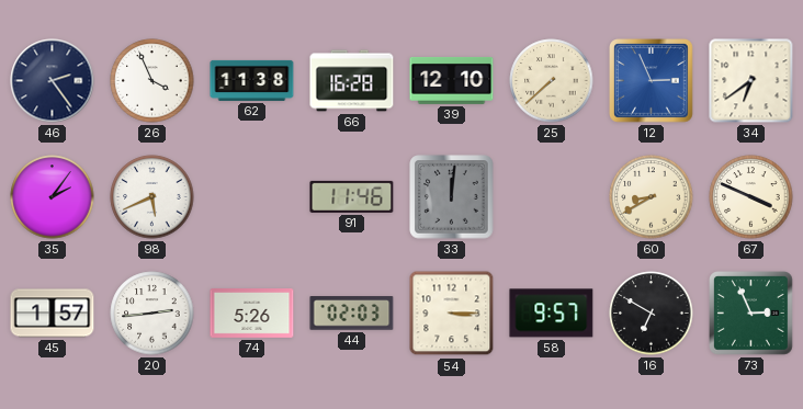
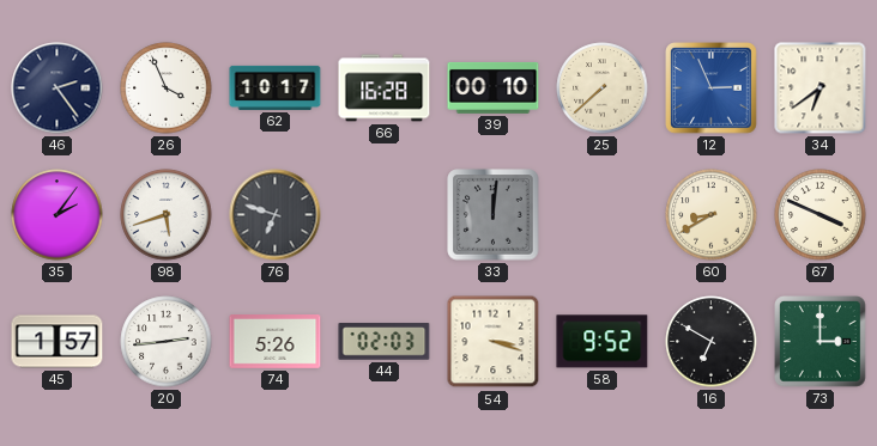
62: 11:38 -> 10:17
39: 12:10 -> 00:10
98: 5:41 -> 5:42
76: none -> 6:48
91: 11:46 -> none
54: 3:15 -> 3:18
58: 9:57 -> 9:52
73: 2:56 -> 3:00
